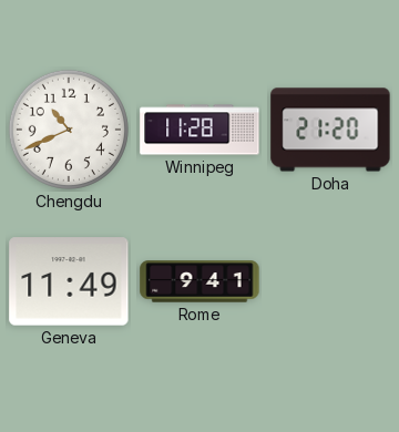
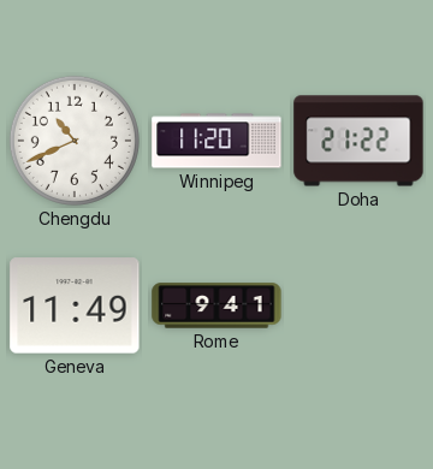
Winnipeg: 11:28 -> 11:20
Doha: 21:20 -> 21:22
